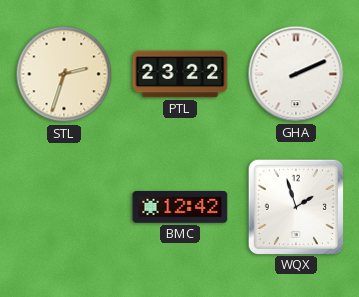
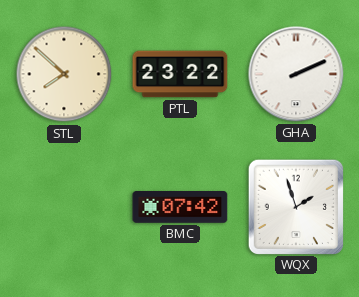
STL: 2:33 -> 7:52
BMC: 12:42 -> 07:42
